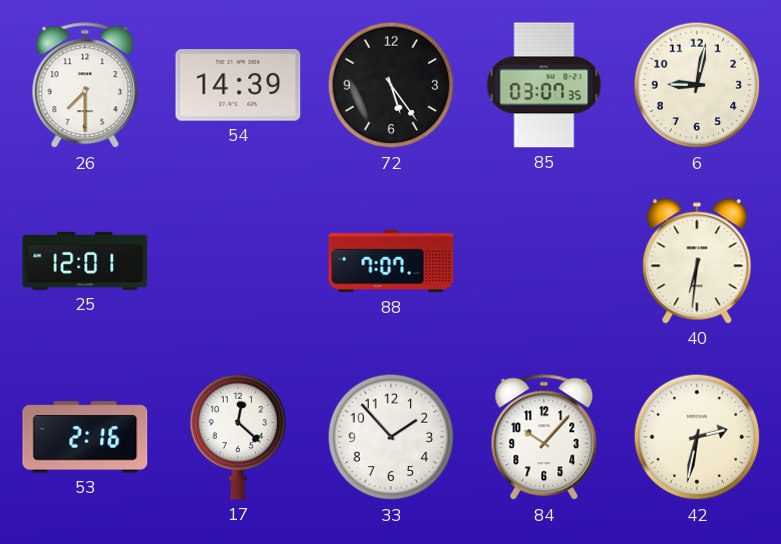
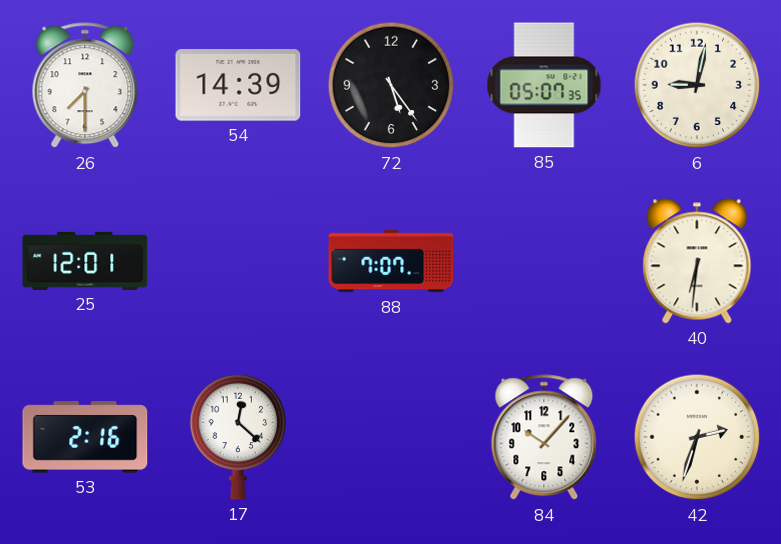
85: 03:07 -> 05:07
33: 1:53 -> none
42: 2:32 -> 2:33
